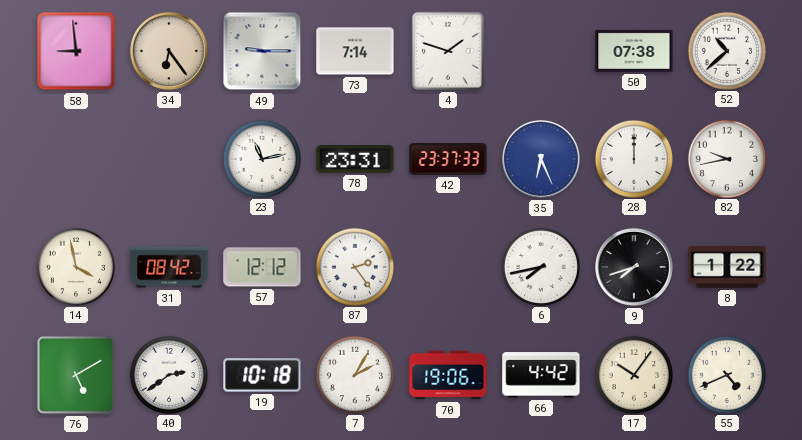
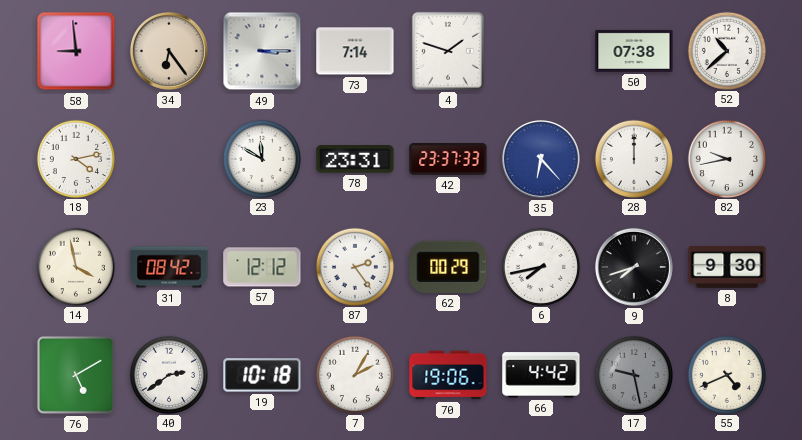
49: 9:15 -> 3:15
18: none -> 4:13
23: 11:13 -> 11:50
35: 6:26 -> 6:23
62: none -> 00:29
8: 1:22 -> 9:30
17: 10:06 -> 9:28
17 dial: cream -> grey
